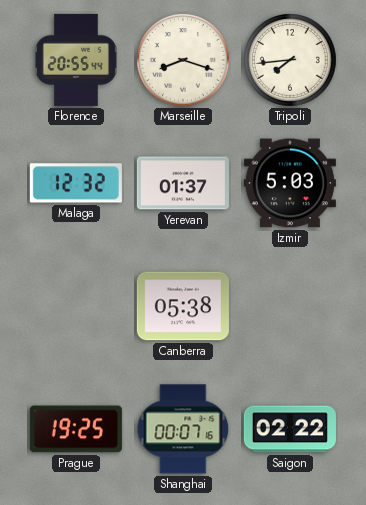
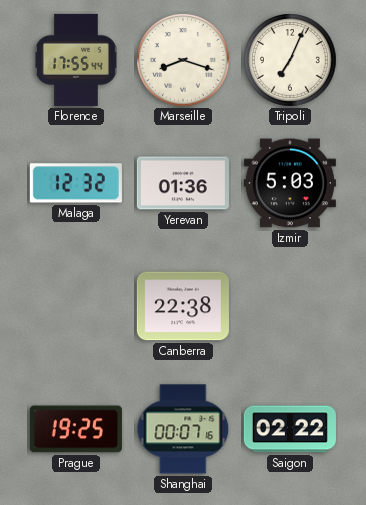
Florence: 20:55 -> 17:55
Tripoli: 7:44 -> 7:04
Yerevan: 01:37 -> 01:36
Canberra: 05:38 -> 22:38
